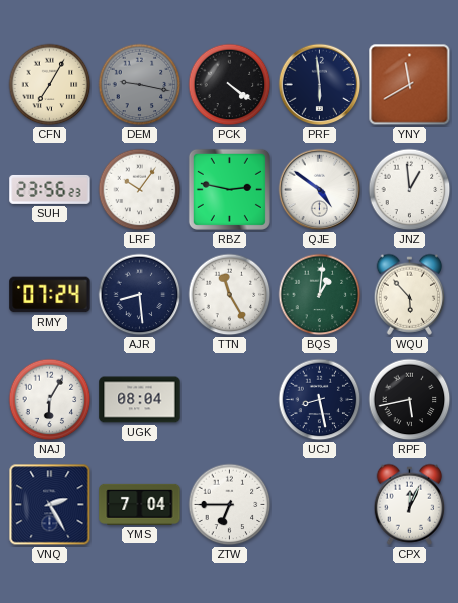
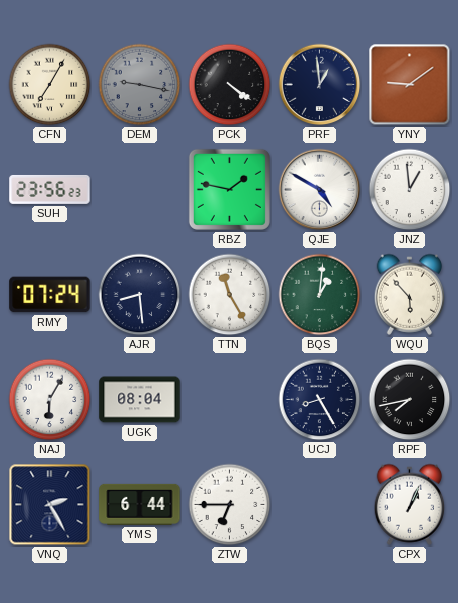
PRF: 5:59 -> 12:59
YNY: 11:40 -> 9:09
LRF: 10:06 -> none
RBZ: 2:47 -> 1:47
QJE: 4:51 -> 4:50
UCJ: 8:28 -> 8:25
RPF: 5:43 -> 7:43
YMS: 7:04 -> 6:44
CPX: 12:04 -> 1:04
